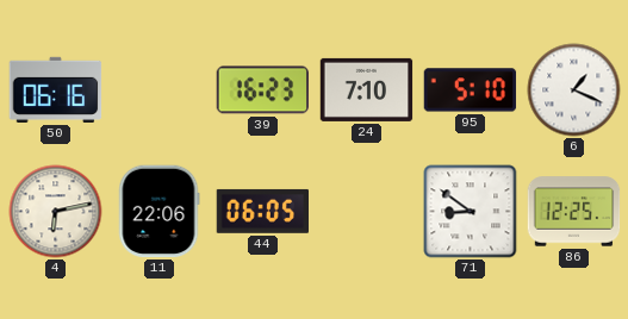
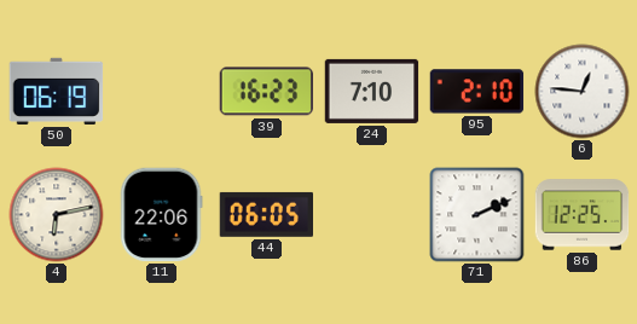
50: 06:16 -> 06:19
95: 5:10 -> 2:10
6: 1:19 -> 12:46
71: 8:51 -> 2:11
